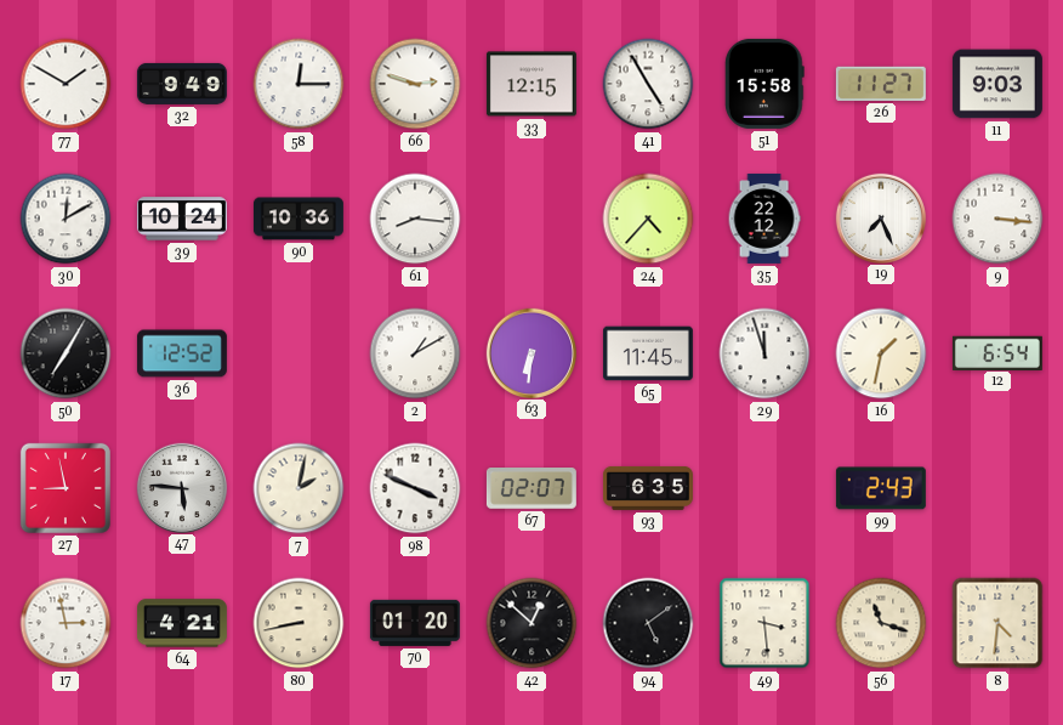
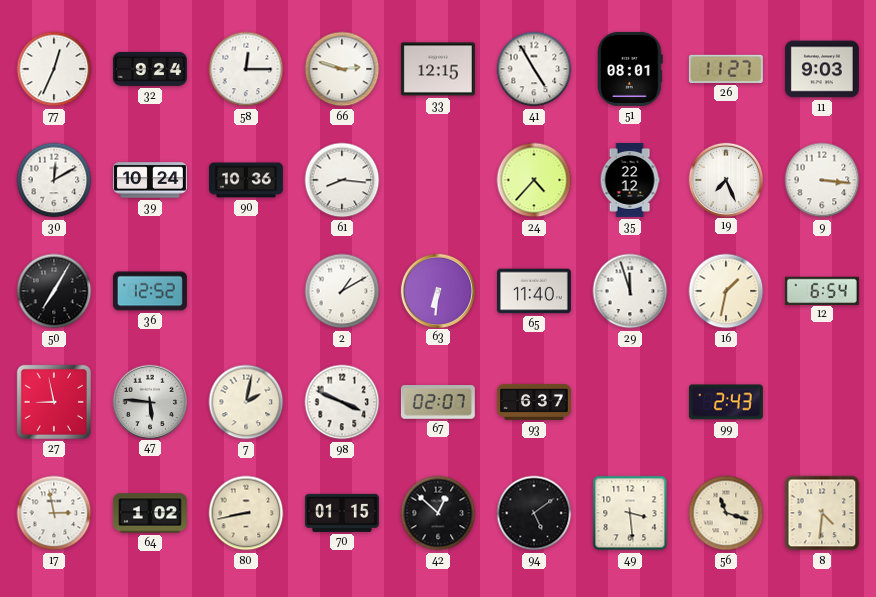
77: 1:50 -> 12:34
32: 9:49 -> 9:24
51: 15:58 -> 08:01
65: 11:45 -> 11:40
93: 6:35 -> 6:37
64: 4:21 -> 1:02
70: 01:20 -> 01:15
